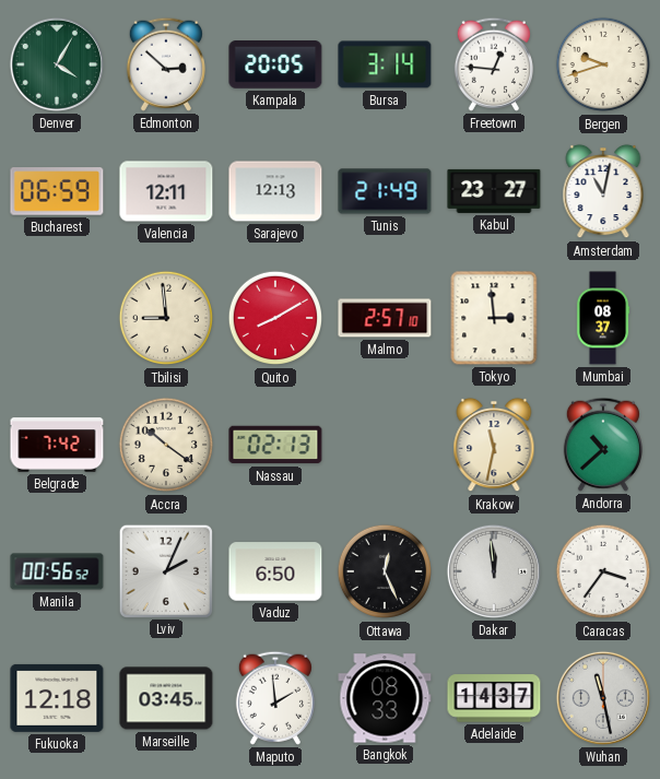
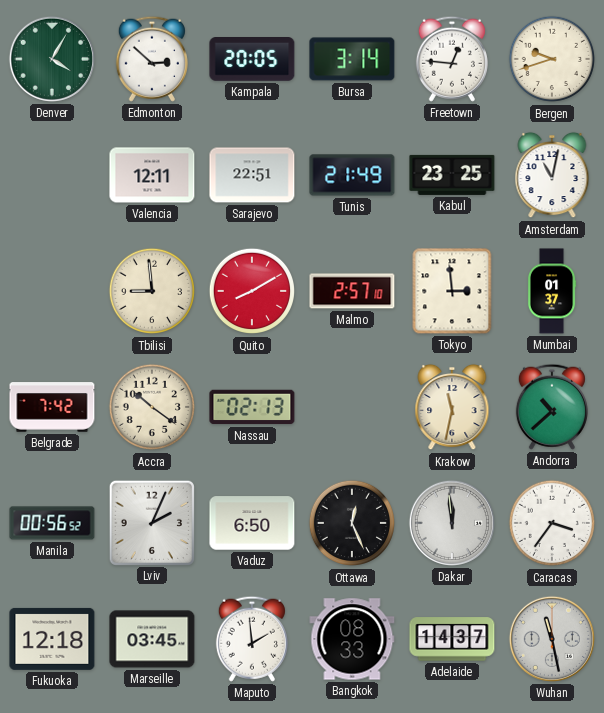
Bucharest: 06:59 -> none
Sarajevo: 12:13 -> 22:51
Kabul: 23:27 -> 23:25
Mumbai: 08:37 -> 01:37
